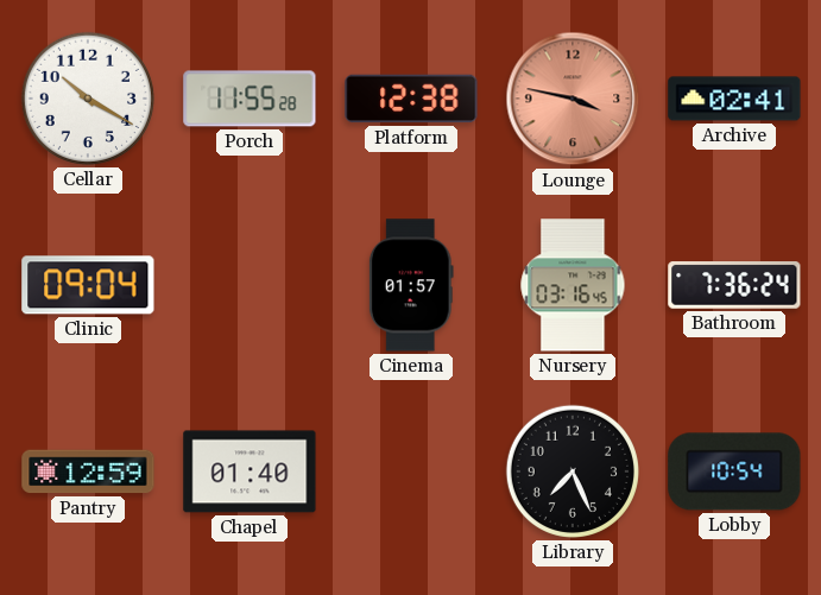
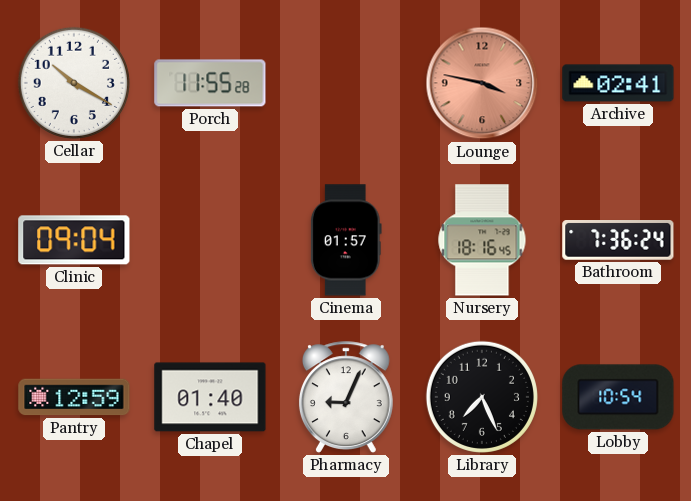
Platform: 12:38 -> none
Nursery: 03:16 -> 18:16
Pharmacy: none -> 9:04
